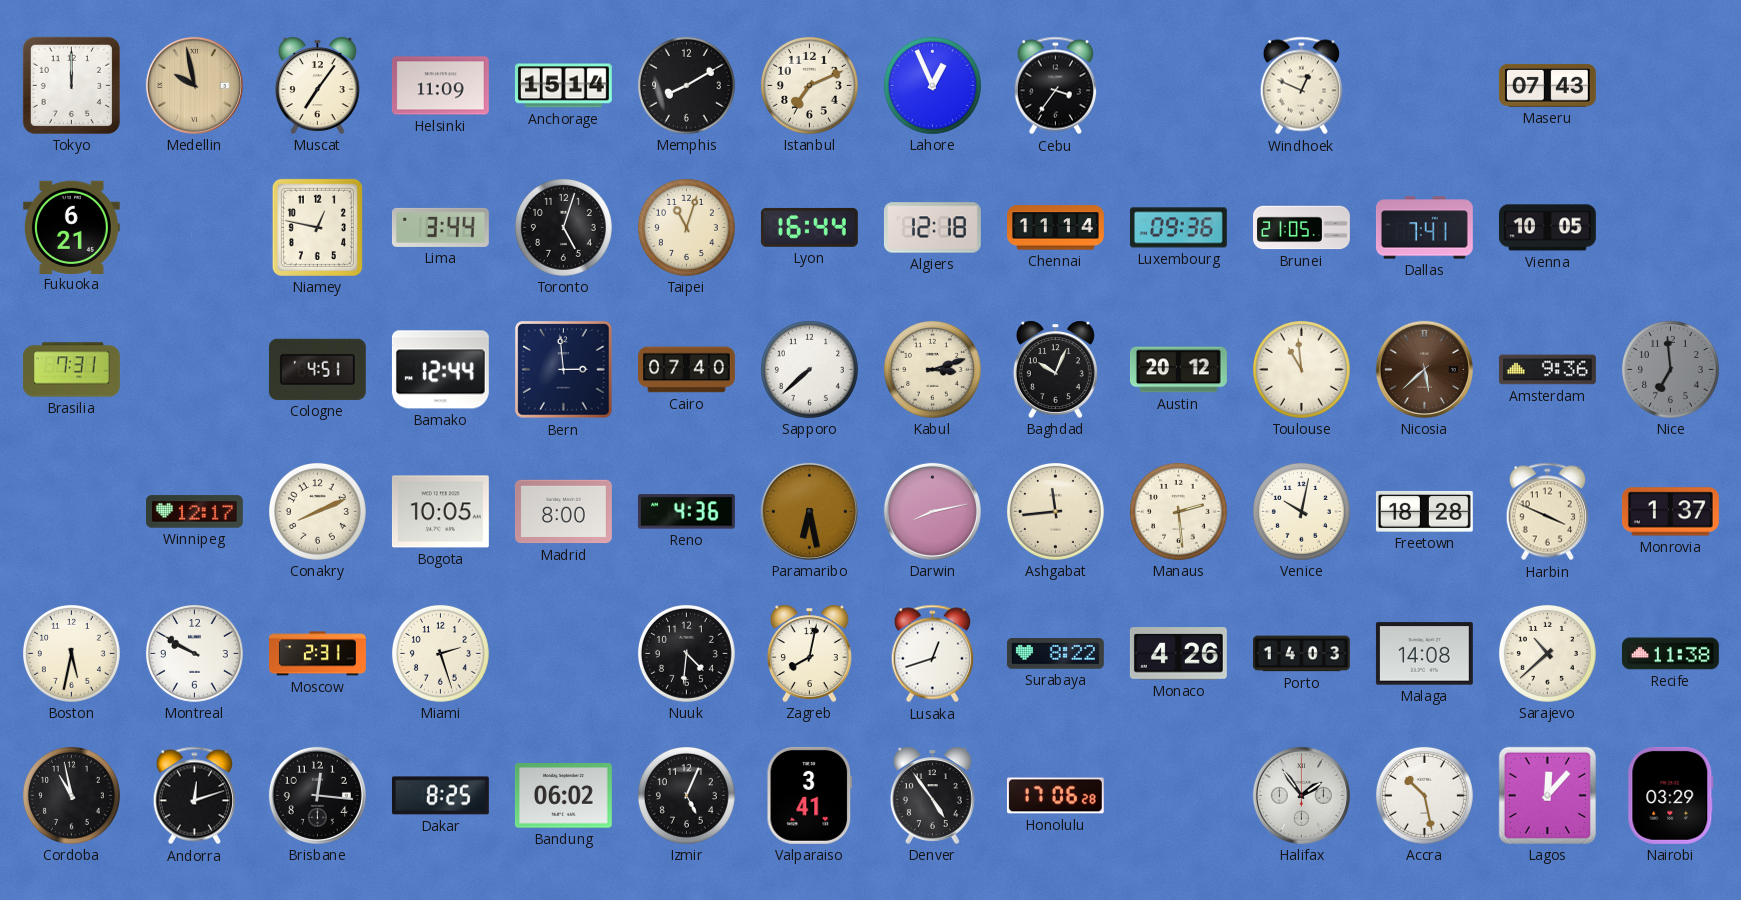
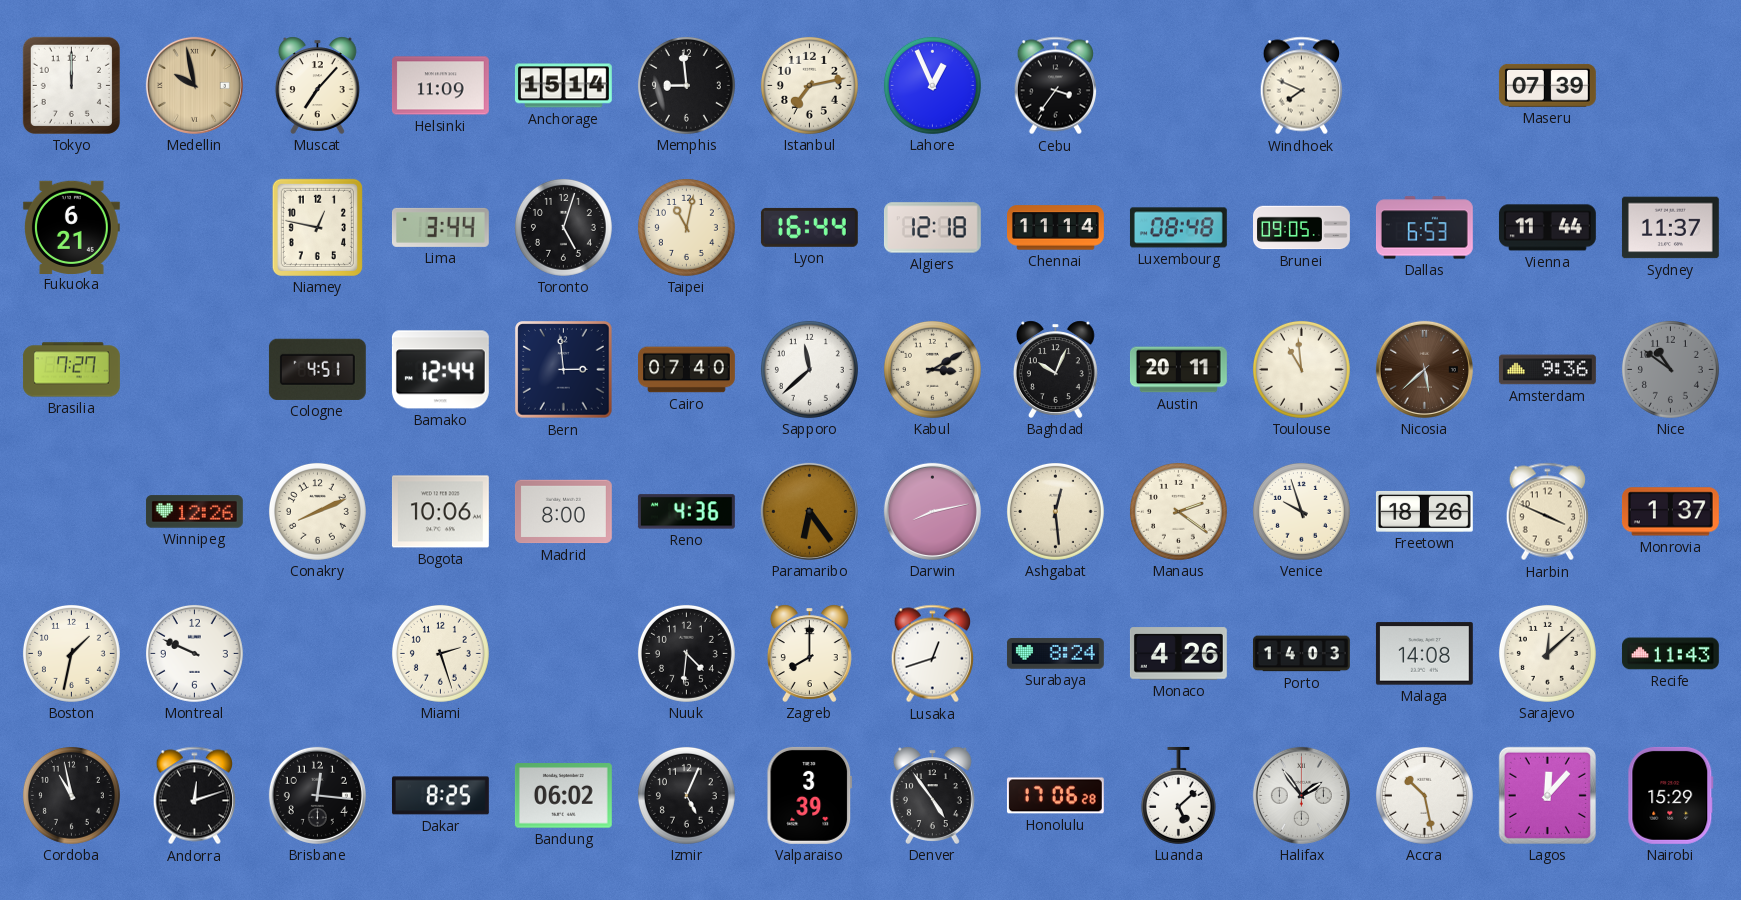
Muscat: 7:06 -> 7:07
Memphis: 8:10 -> 8:59
Istanbul: 7:11 -> 7:13
Windhoek: 12:49 -> 7:49
Maseru: 07:43 -> 07:39
Taipei: 11:03 -> 11:02
Luxembourg: 09:36 -> 08:48
Brunei: 21:05 -> 09:05
Dallas: 7:41 -> 6:53
Vienna: 10:05 -> 11:44
Sydney: none -> 11:37
Brasilia: 7:31 -> 7:27
Sapporo: 7:38 -> 11:38
Kabul: 3:12 -> 3:10
Austin: 20:12 -> 20:11
Nice: 6:59 -> 10:51
Winnipeg: 12:17 -> 12:26
Bogota: 10:05 -> 10:06
Paramaribo: 6:28 -> 6:24
Ashgabat: 11:44 -> 12:29
Manaus: 2:29 -> 2:21
Venice: 10:02 -> 9:57
Freetown: 18:28 -> 18:26
Boston: 5:32 -> 1:32
Montreal: 9:50 -> 9:49
Moscow: 2:31 -> none
Zagreb: 8:02 -> 8:00
Surabaya: 8:22 -> 8:24
Sarajevo: 10:38 -> 12:08
Recife: 11:38 -> 11:43
Valparaiso: 3:41 -> 3:39
Luanda: none -> 5:08
Nairobi: 03:29 -> 15:29
